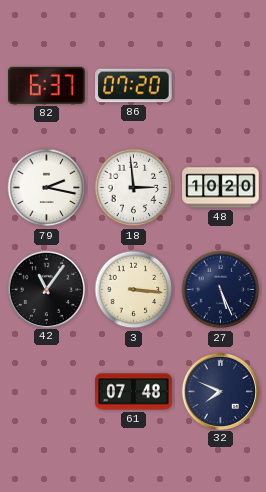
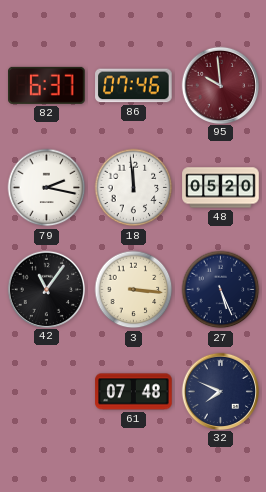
86: 07:20 -> 07:46
95: none -> 9:59
18: 2:59 -> 11:59
48: 10:20 -> 05:20
